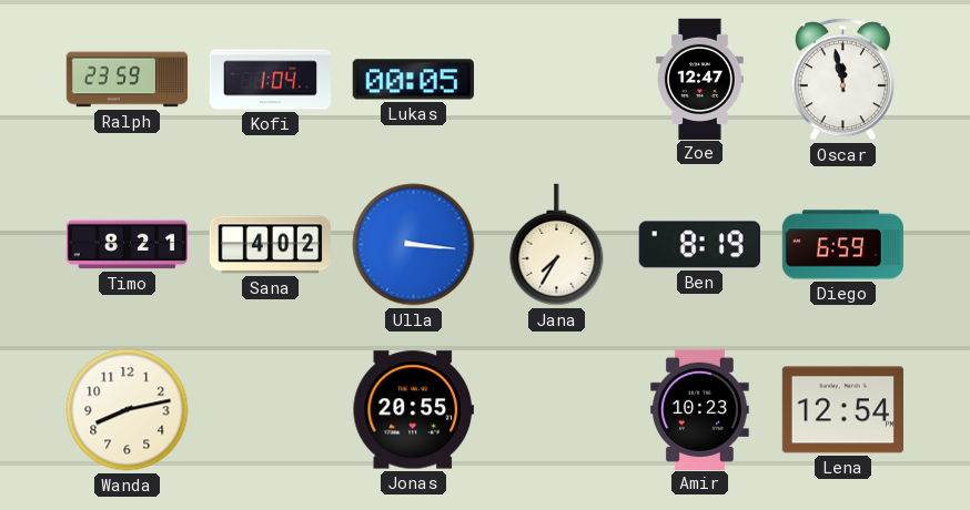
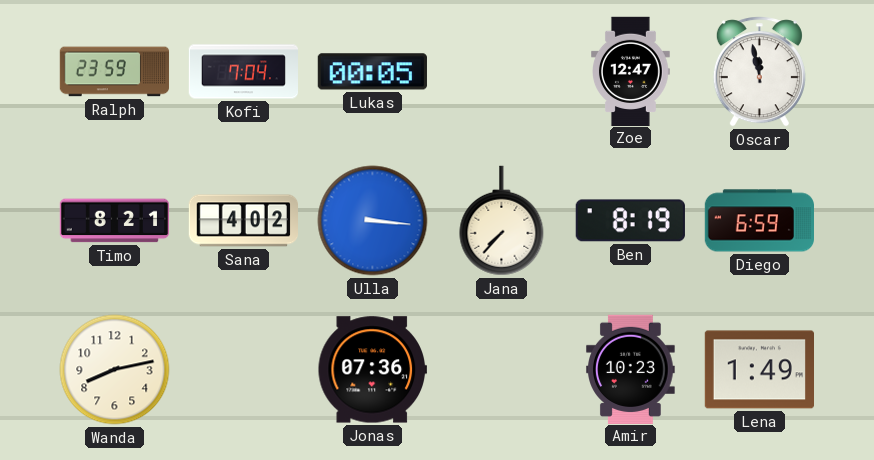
Kofi: 1:04 -> 7:04
Jana: 7:35 -> 7:37
Jonas: 20:55 -> 07:36
Lena: 12:54 -> 1:49
